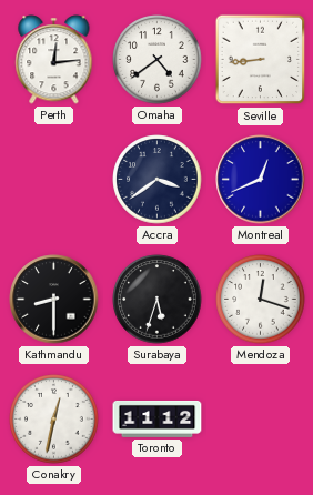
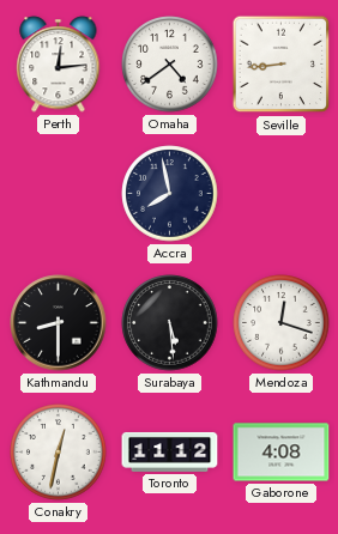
Accra: 3:39 -> 7:58
Montreal: 12:41 -> none
Surabaya: 5:33 -> 5:29
Gaborone: none -> 4:08
